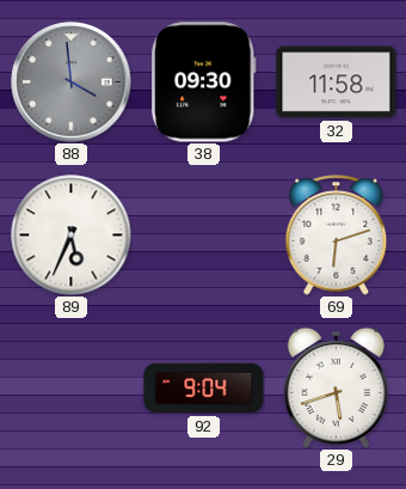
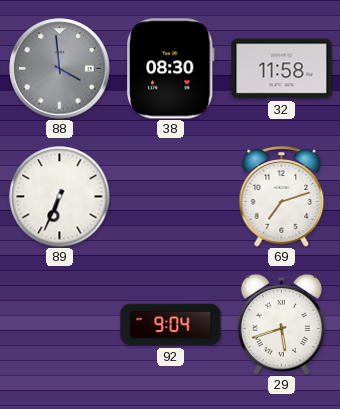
38: 09:30 -> 08:30
89: 5:34 -> 6:34
69: 6:12 -> 7:12
